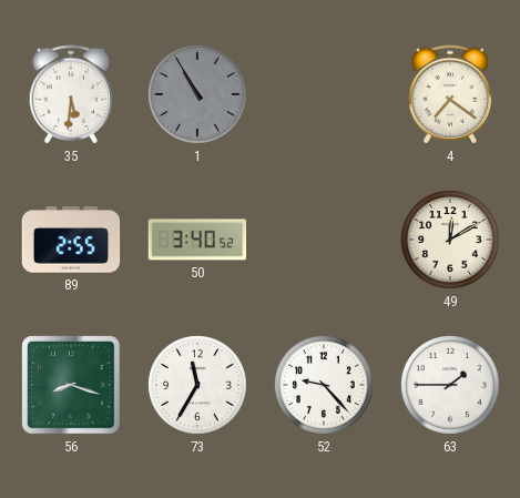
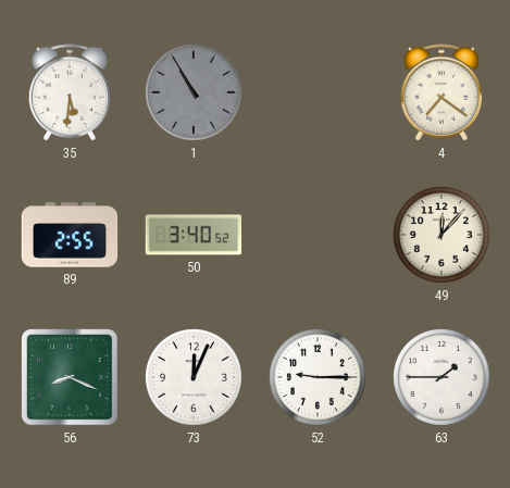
49: 12:10 -> 12:07
56: 8:18 -> 8:19
73: 11:35 -> 12:04
52: 9:23 -> 9:15
